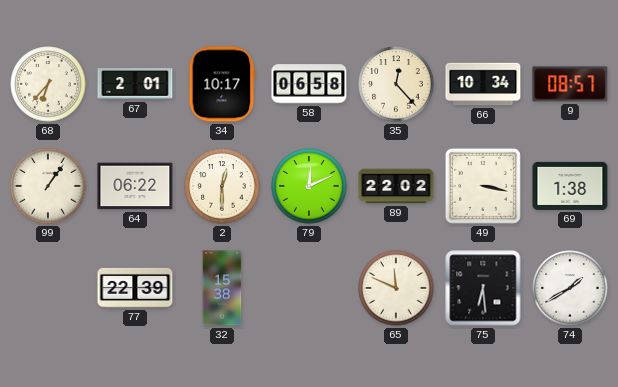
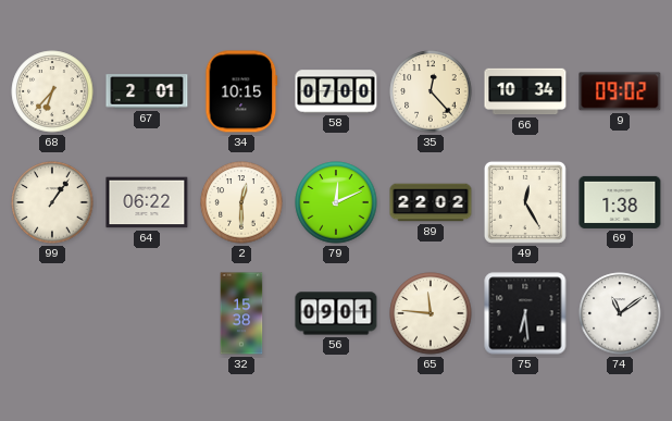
34: 10:17 -> 10:15
58: 06:58 -> 07:00
9: 08:57 -> 09:02
49: 3:17 -> 12:25
77: 22:39 -> none
56: none -> 09:01
65: 11:49 -> 11:46
74: 1:40 -> 11:09
